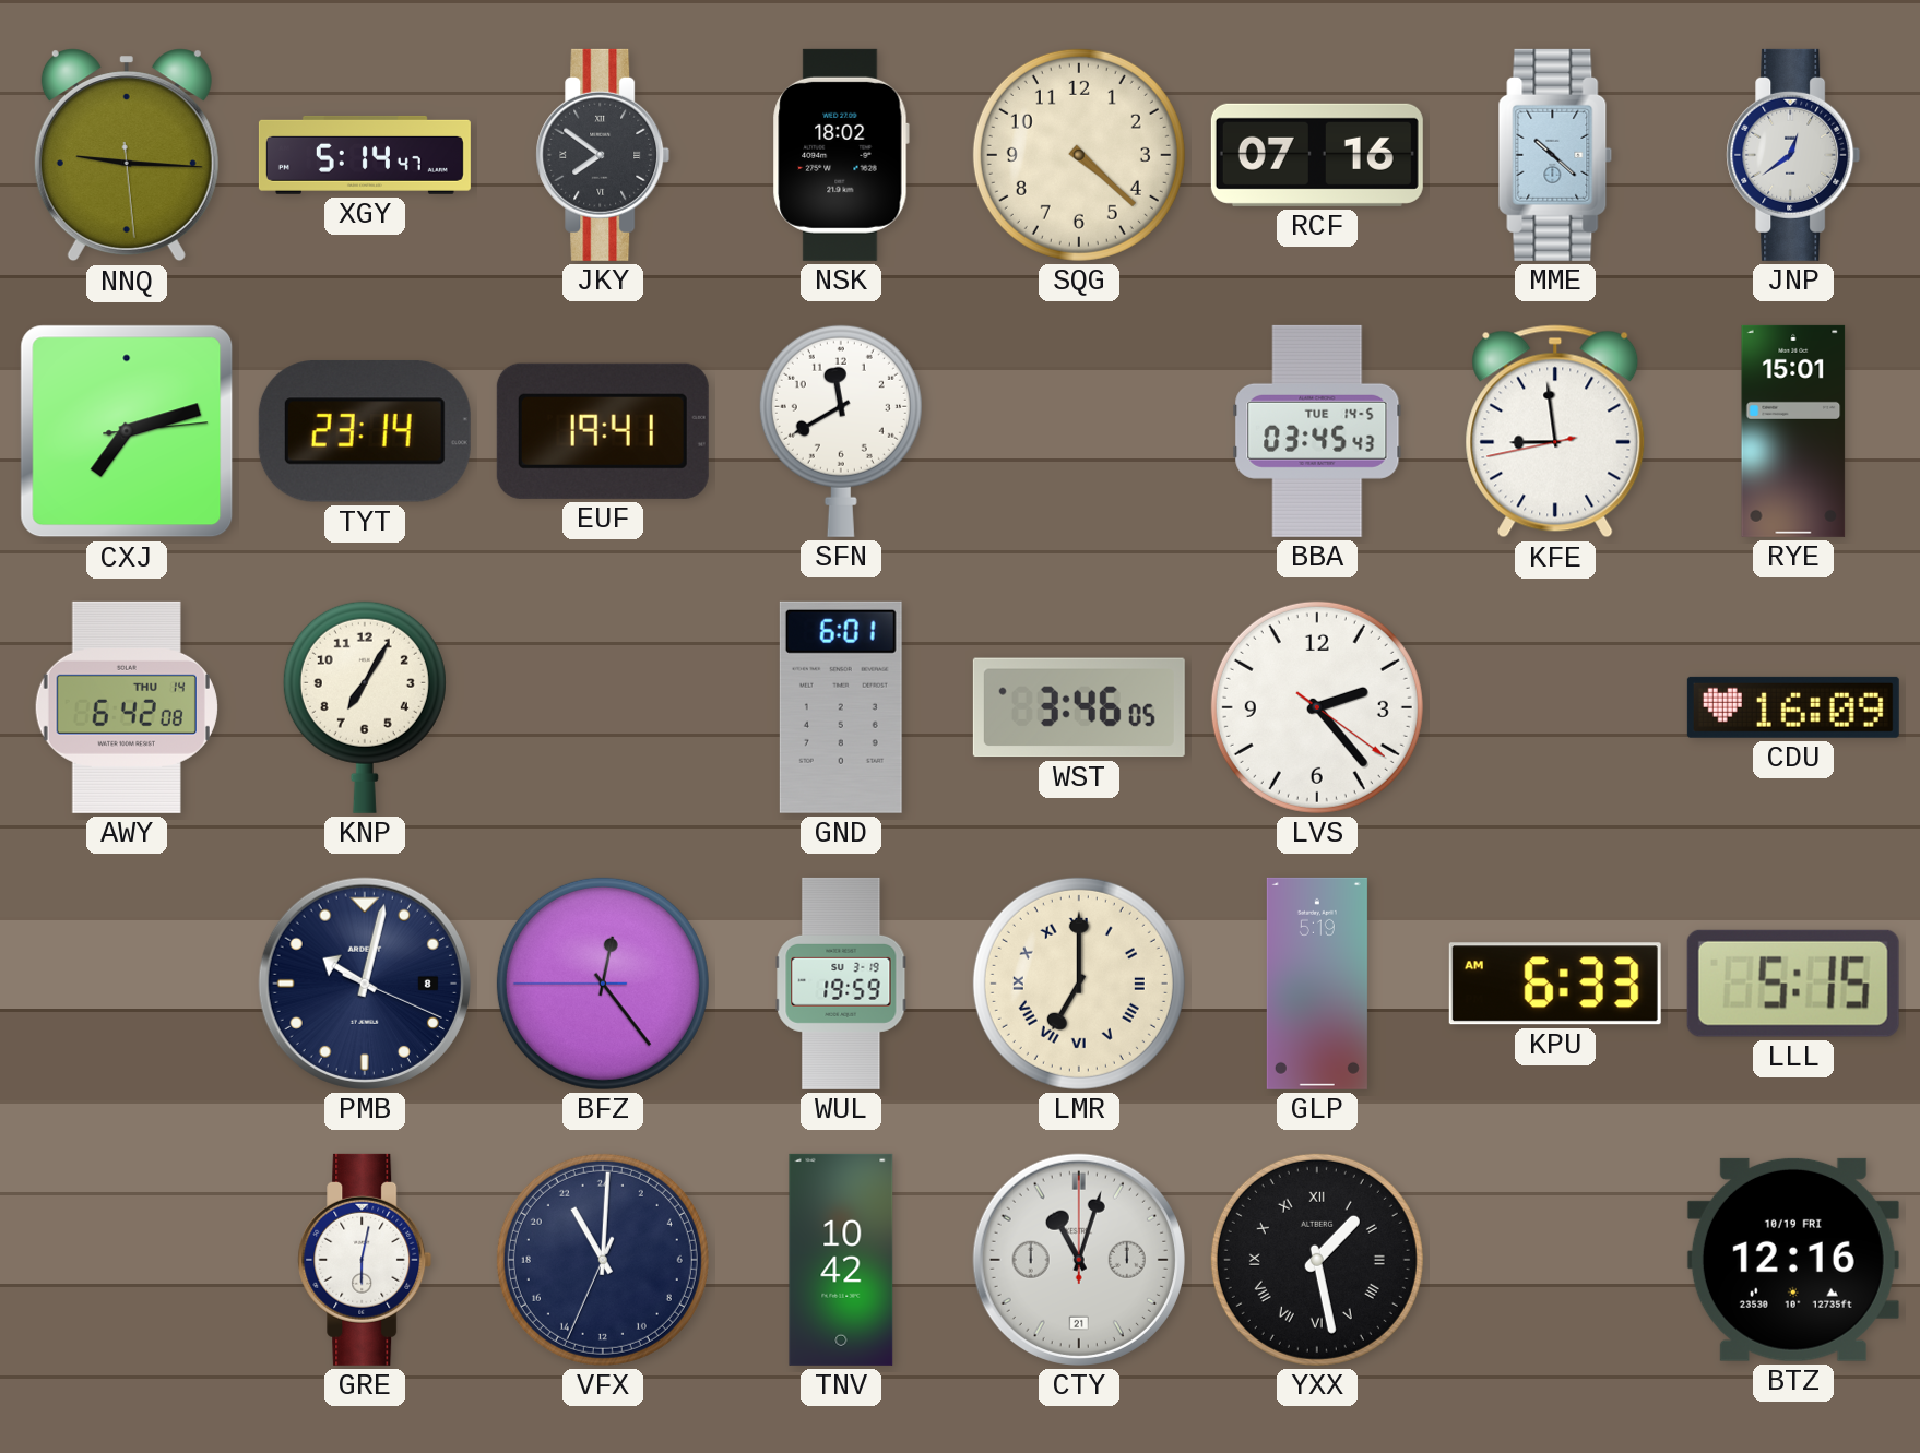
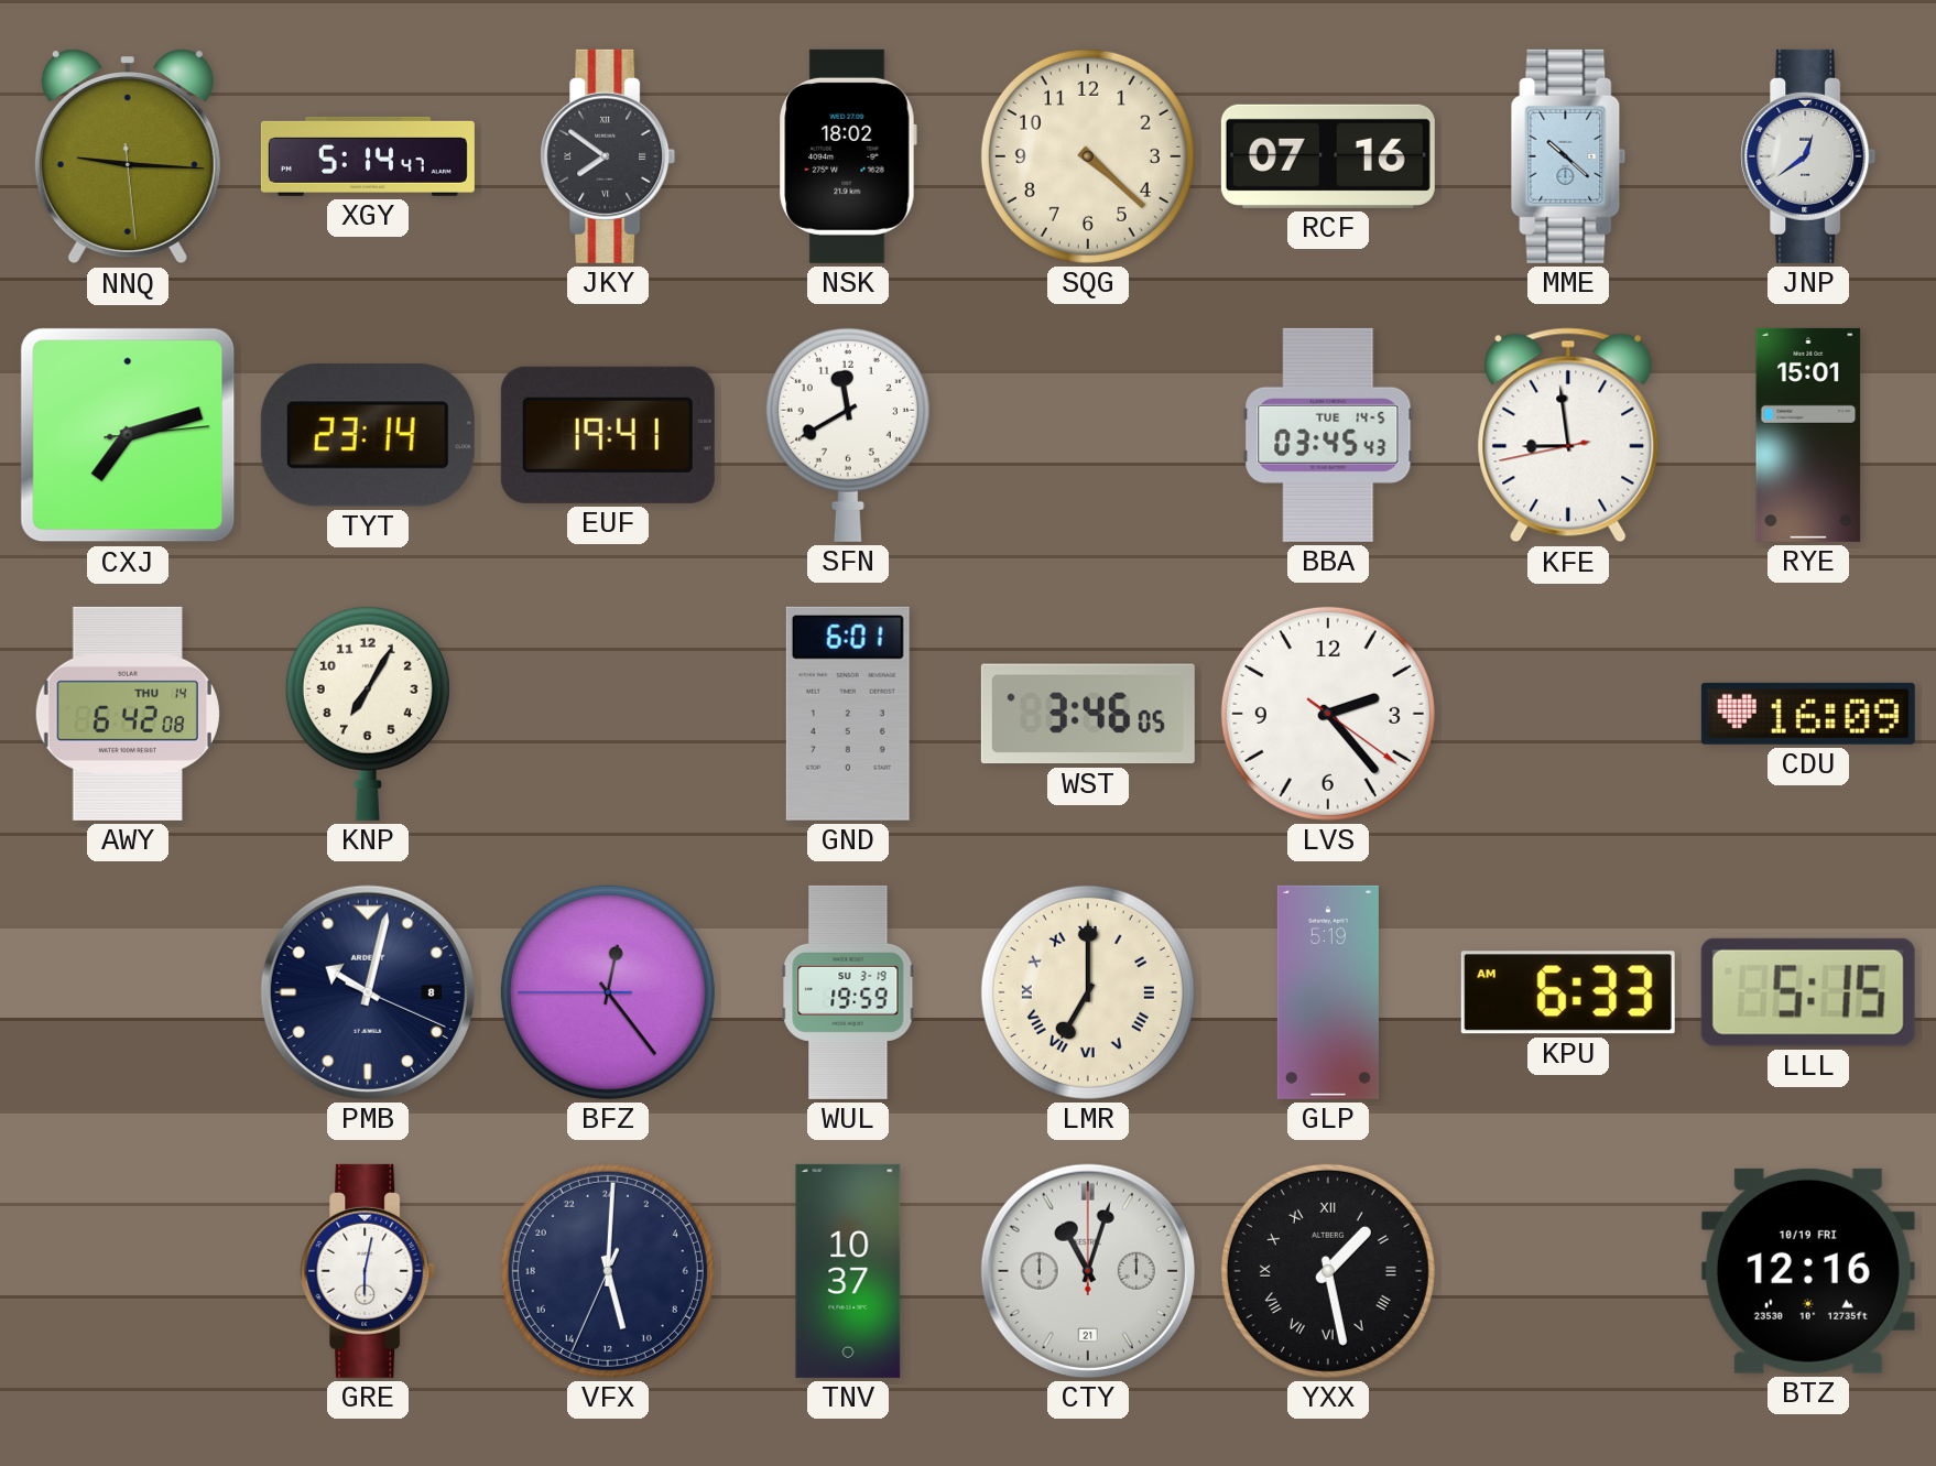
VFX: 22:00 -> 11:00
TNV: 10:42 -> 10:37
